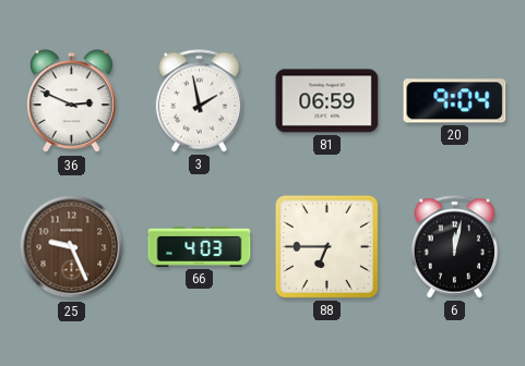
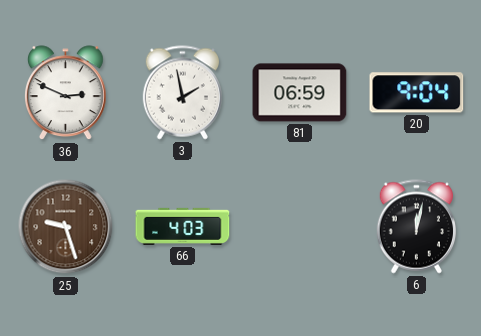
25: 9:26 -> 9:27
88: 6:45 -> none
